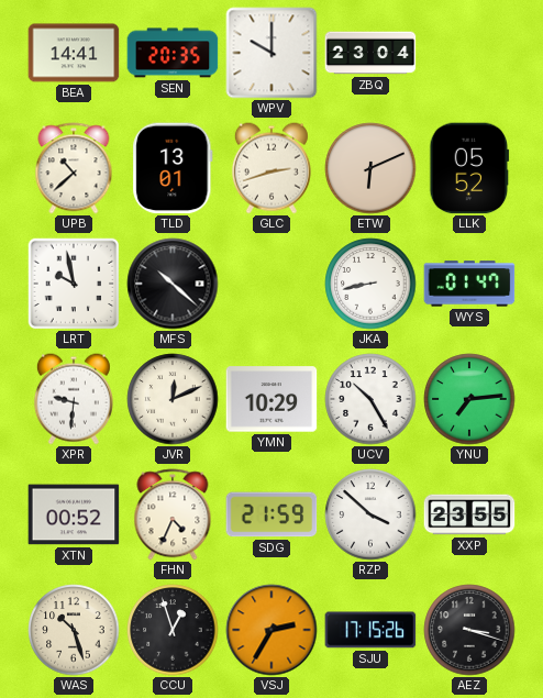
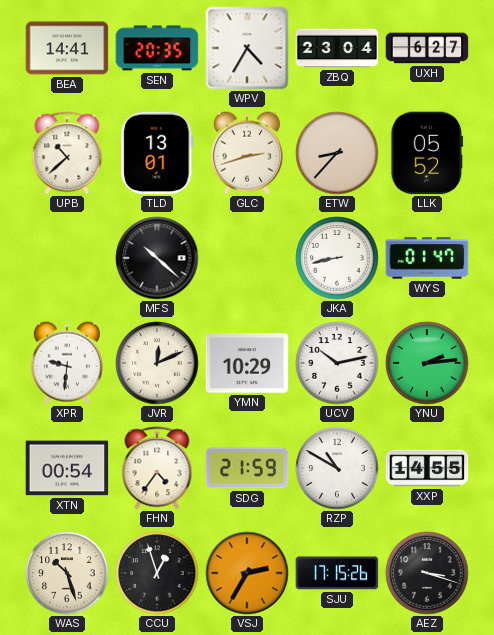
WPV: 10:00 -> 4:35
UXH: none -> 6:27
ETW: 6:11 -> 8:37
LRT: 9:58 -> none
UCV: 10:25 -> 10:13
YNU: 7:14 -> 2:14
XTN: 00:52 -> 00:54
FHN: 4:34 -> 4:36
RZP: 3:52 -> 10:50
XXP: 23:55 -> 14:55
